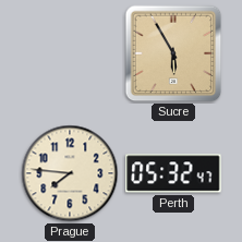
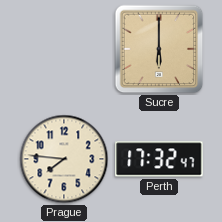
Sucre: 5:55 -> 6:00
Perth: 05:32 -> 17:32
